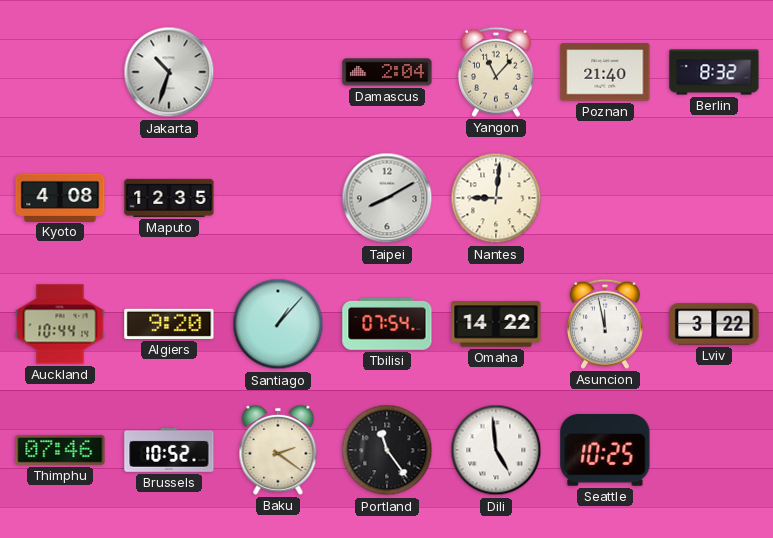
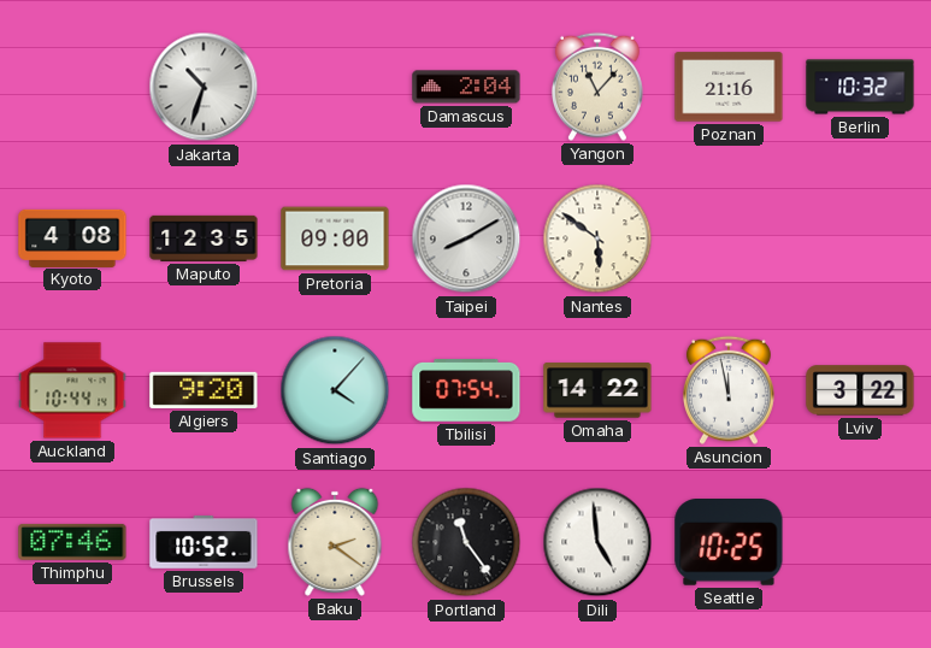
Poznan: 21:40 -> 21:16
Berlin: 8:32 -> 10:32
Pretoria: none -> 09:00
Nantes: 9:01 -> 5:51
Santiago: 1:07 -> 4:07
